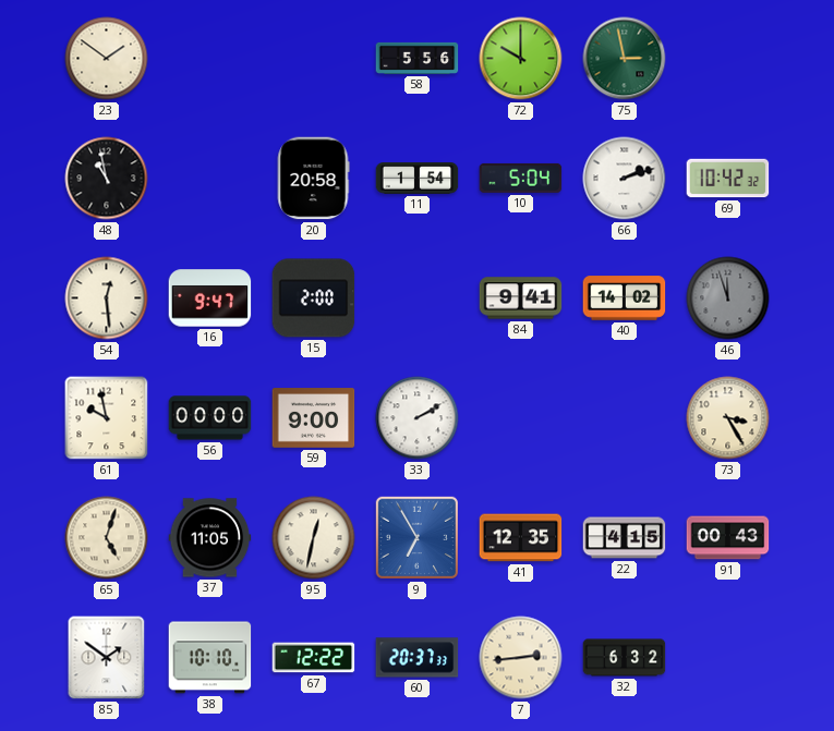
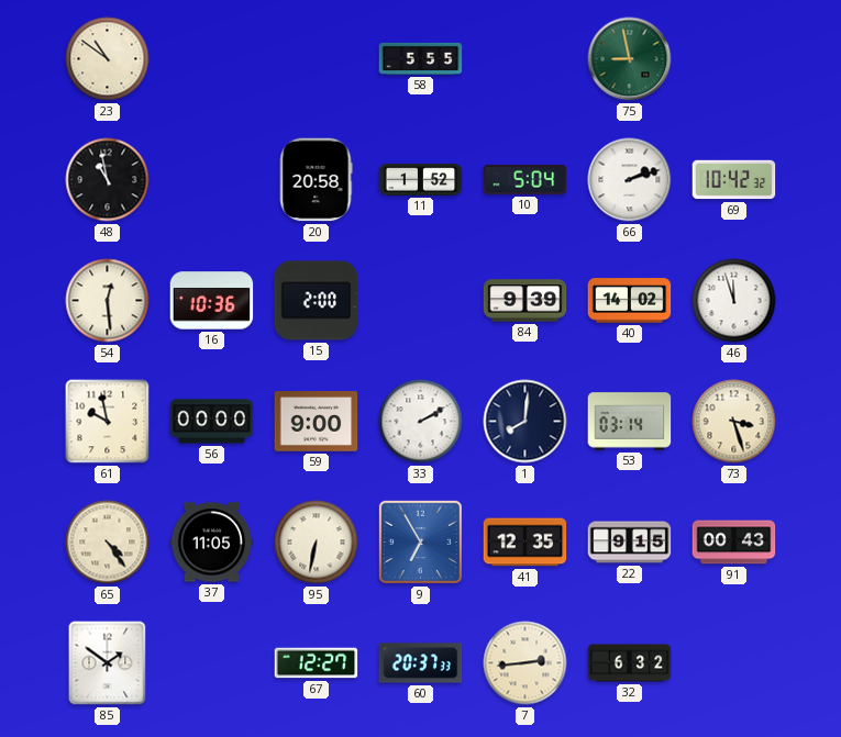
23: 1:51 -> 10:51
58: 5:56 -> 5:55
72: 10:00 -> none
75: 2:58 -> 8:58
11: 1:54 -> 1:52
16: 9:47 -> 10:36
84: 9:41 -> 9:39
46 dial: grey -> white
1: none -> 8:01
53: none -> 03:14
73: 3:25 -> 3:27
65: 5:03 -> 4:24
95: 12:32 -> 6:32
22: 4:15 -> 9:15
38: 10:10 -> none
67: 12:22 -> 12:27
